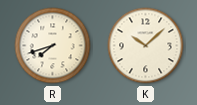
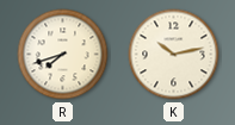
K: 10:08 -> 10:13
